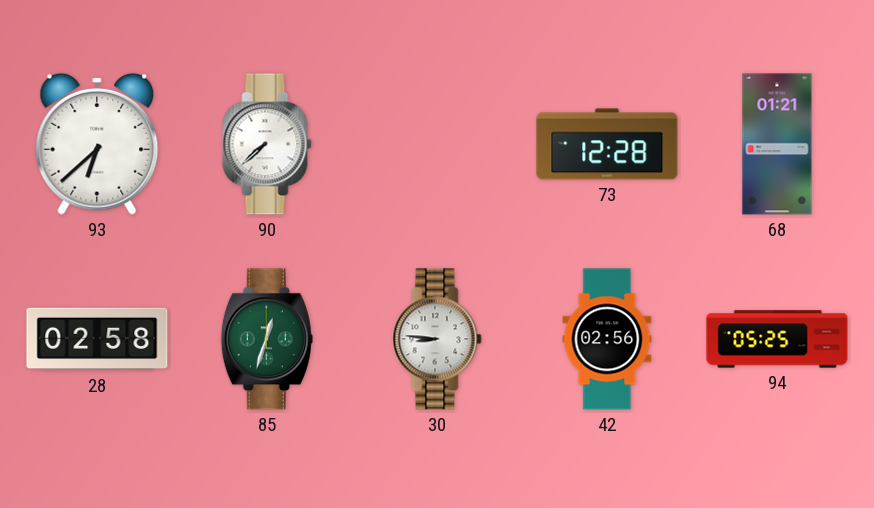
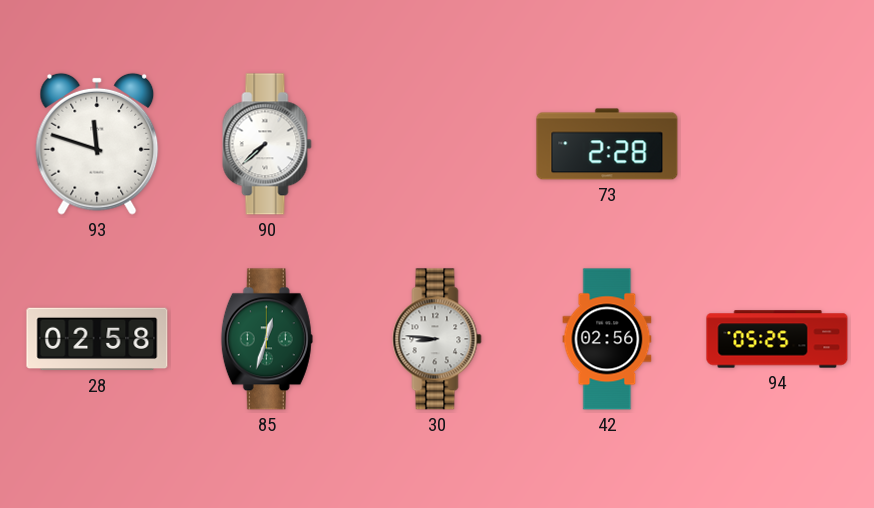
93: 6:38 -> 11:48
73: 12:28 -> 2:28
68: 01:21 -> none
